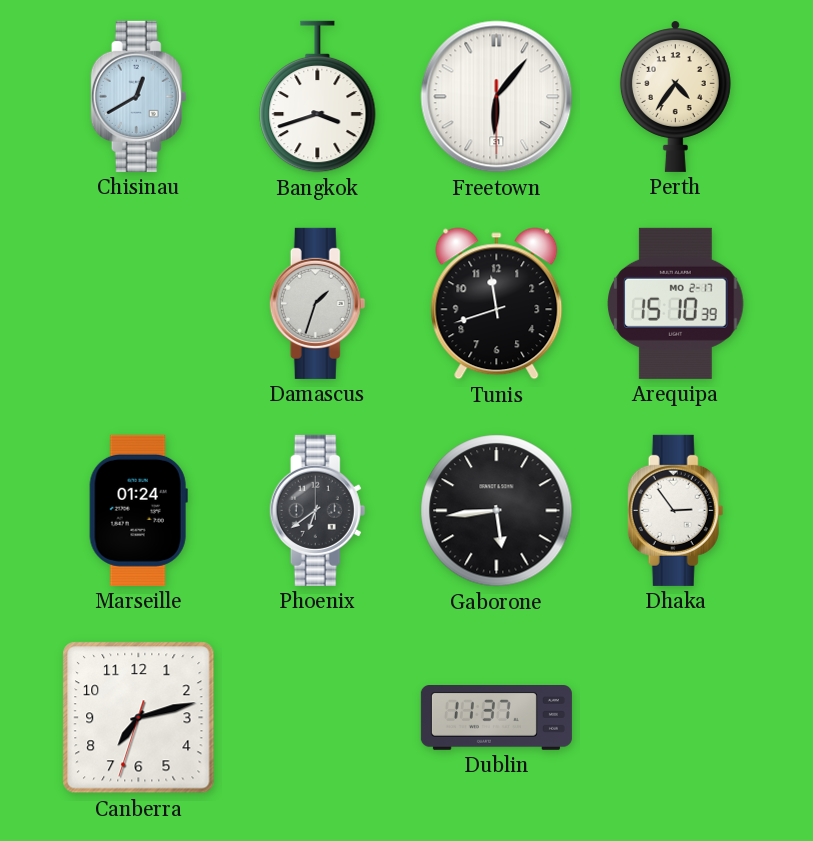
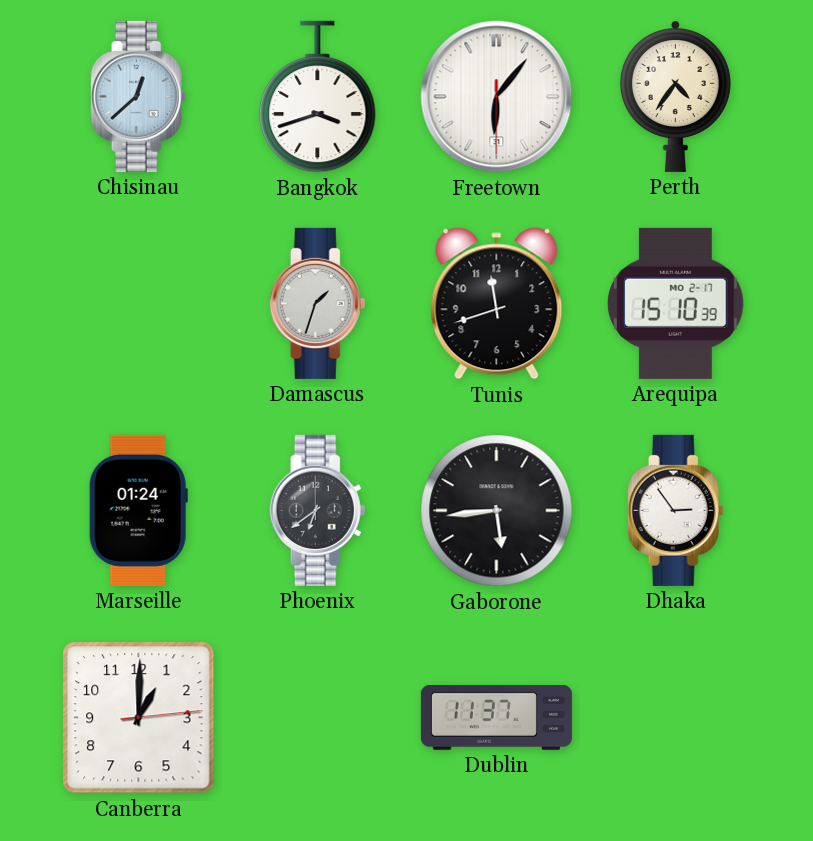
Chisinau: 12:40 -> 12:38
Canberra: 7:12 -> 1:00
